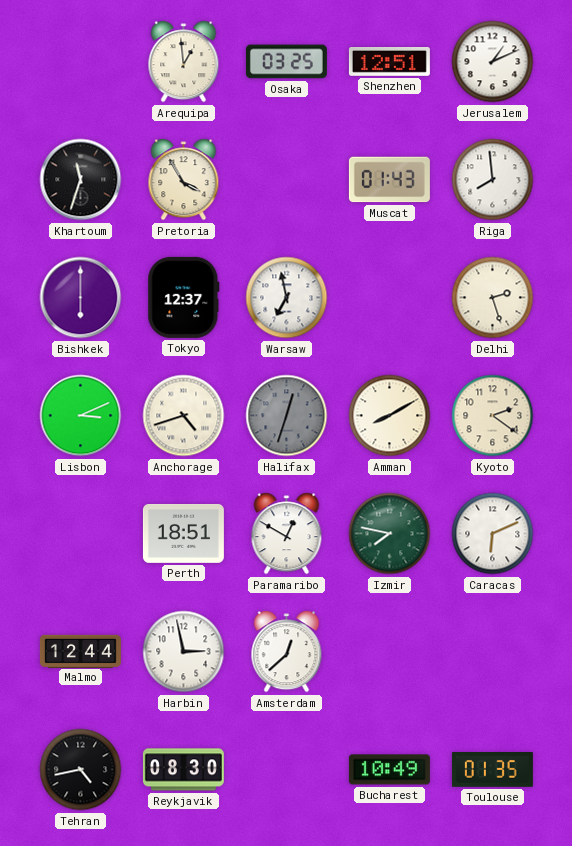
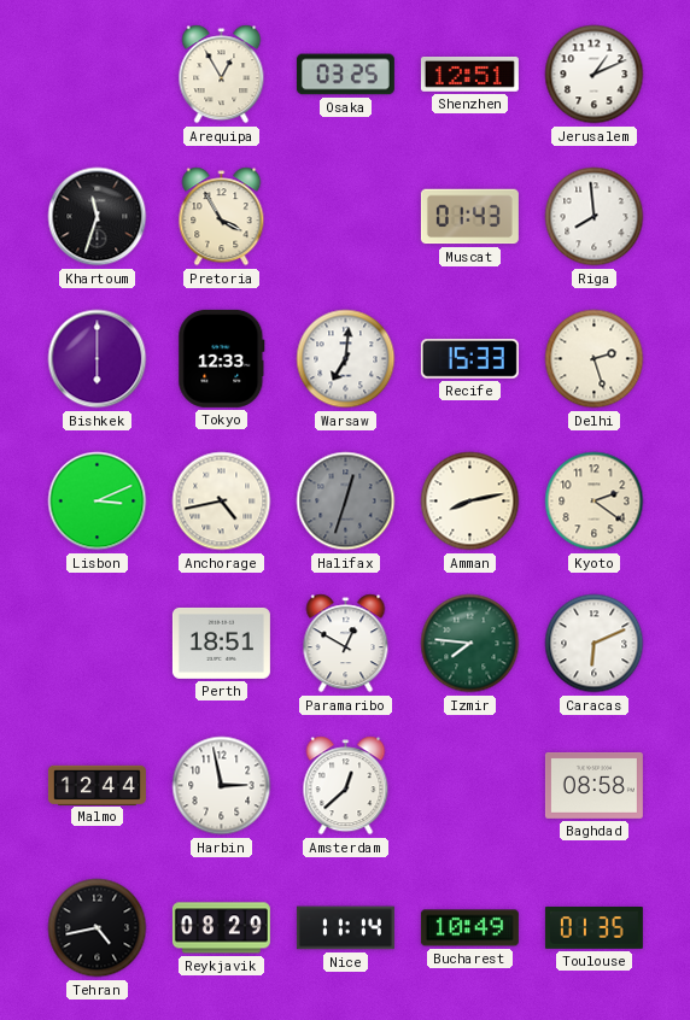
Arequipa: 12:59 -> 12:55
Tokyo: 12:37 -> 12:33
Warsaw: 6:58 -> 7:01
Recife: none -> 15:33
Anchorage: 4:42 -> 4:43
Amman: 8:10 -> 8:13
Izmir: 7:47 -> 7:46
Baghdad: none -> 08:58
Reykjavik: 08:30 -> 08:29
Nice: none -> 11:14
